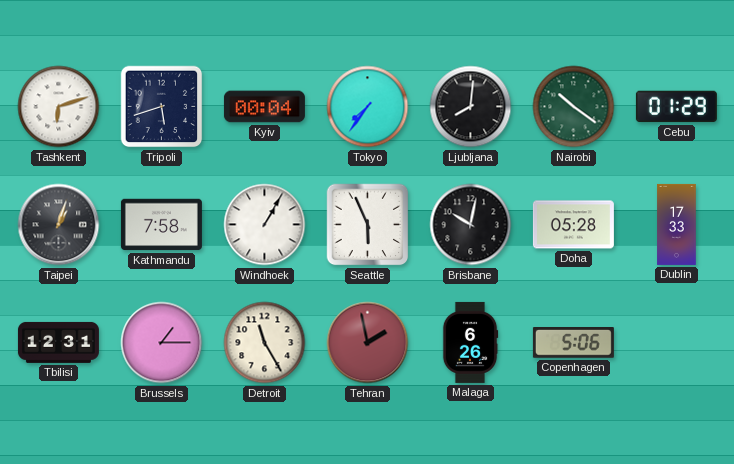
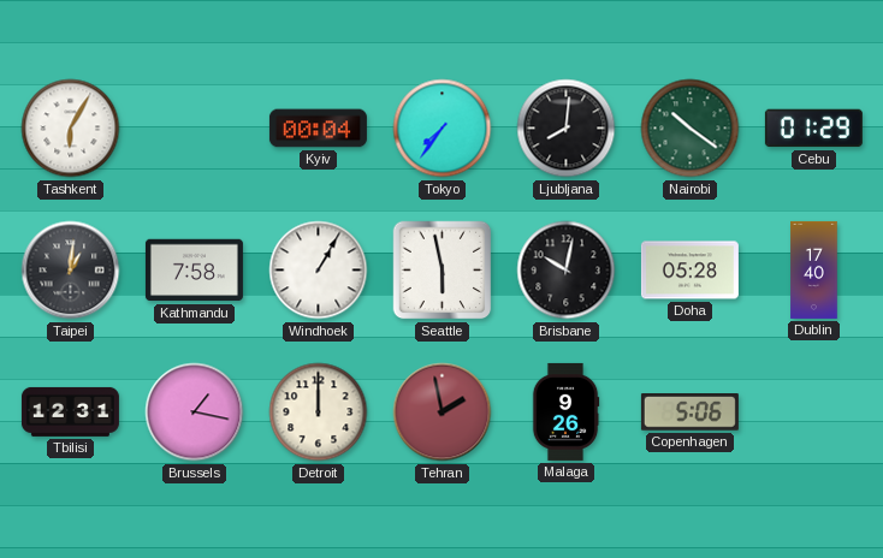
Tashkent: 6:12 -> 6:05
Tripoli: 5:42 -> none
Taipei: 1:03 -> 1:01
Seattle: 5:56 -> 5:58
Dublin: 17:33 -> 17:40
Brussels: 1:15 -> 1:17
Detroit: 11:25 -> 12:00
Malaga: 6:26 -> 9:26
